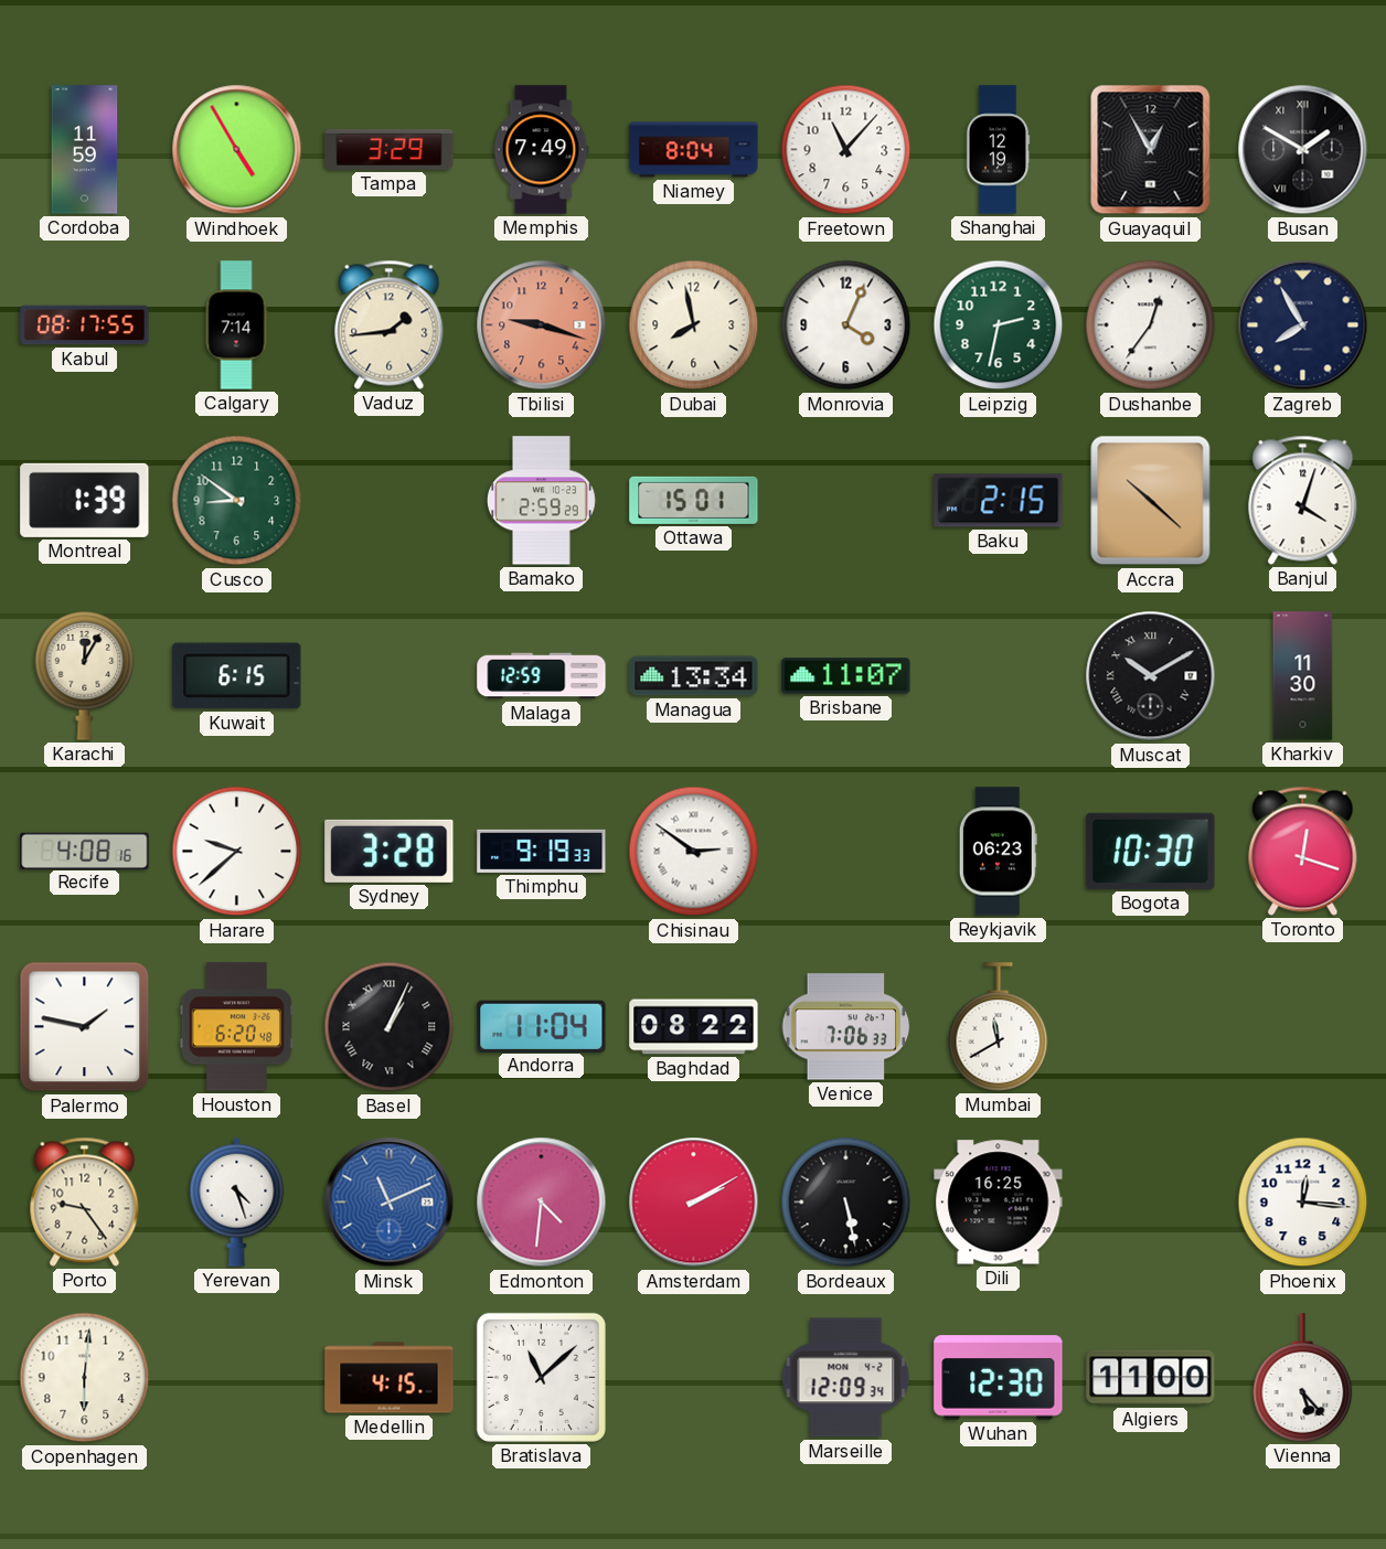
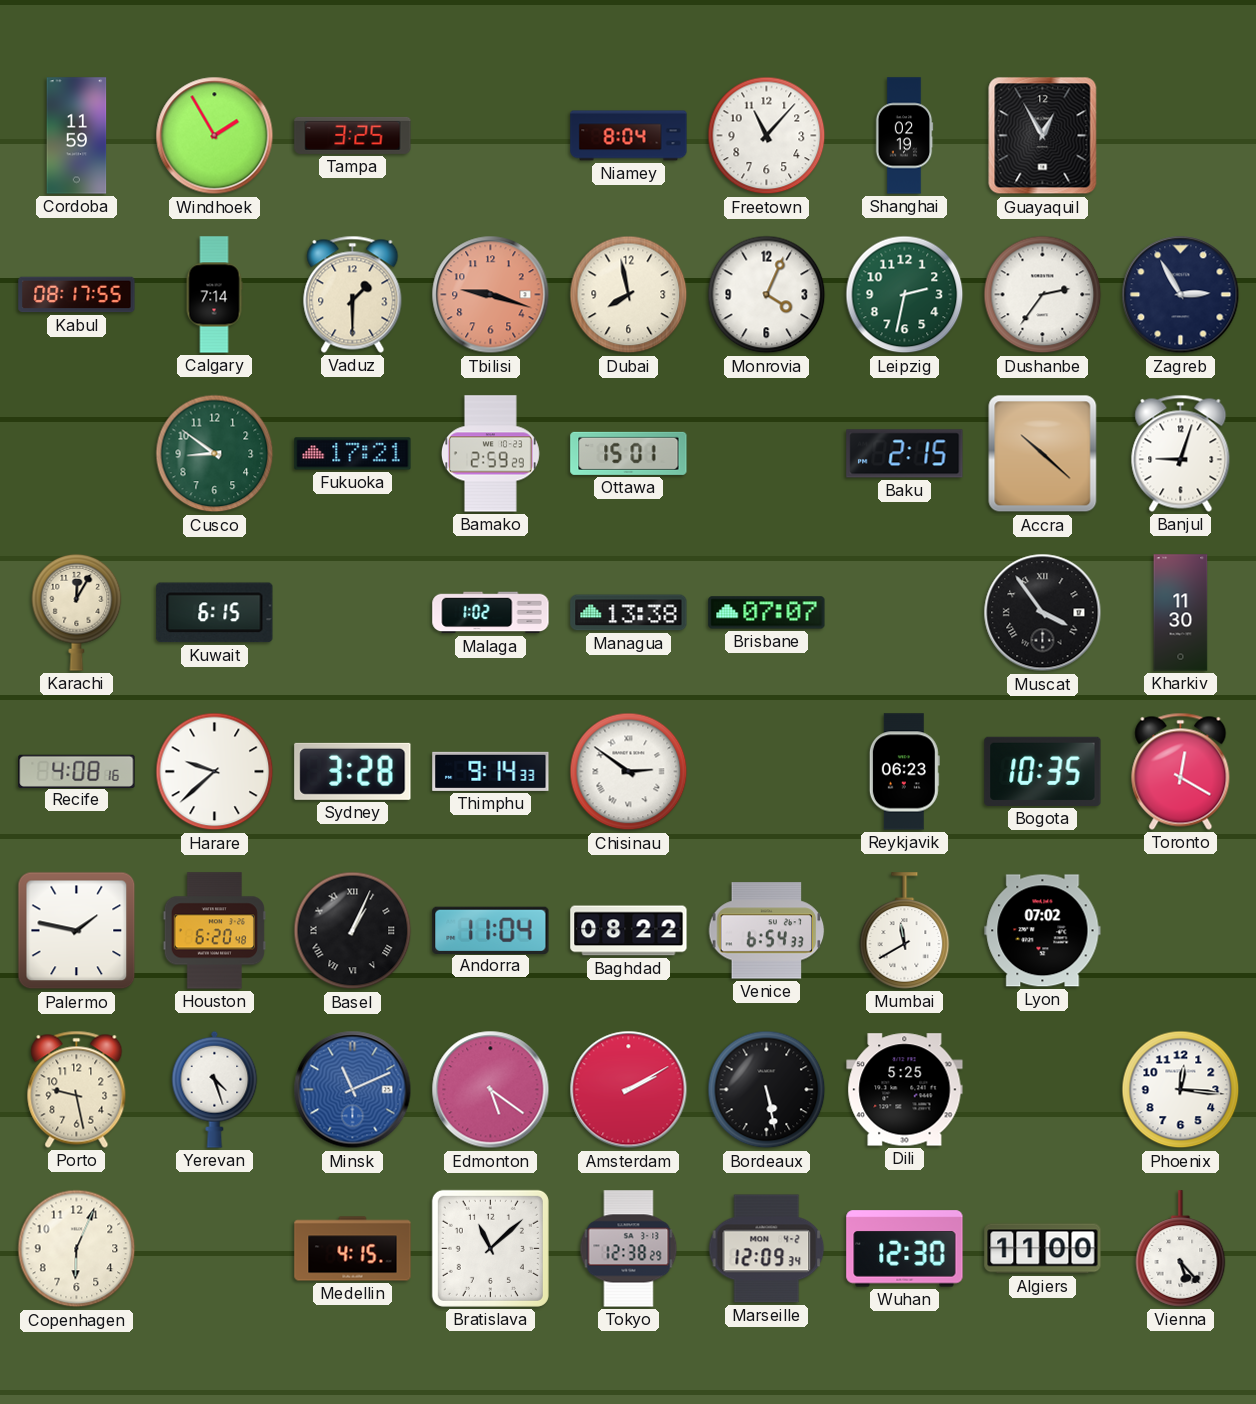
Windhoek: 4:55 -> 1:55
Tampa: 3:29 -> 3:25
Memphis: 7:49 -> none
Shanghai: 12:19 -> 02:19
Busan: 1:50 -> none
Vaduz: 1:44 -> 1:30
Dushanbe: 12:36 -> 2:36
Zagreb: 7:55 -> 2:55
Montreal: 1:39 -> none
Fukuoka: none -> 17:21
Banjul: 4:03 -> 9:03
Malaga: 12:59 -> 1:02
Managua: 13:34 -> 13:38
Brisbane: 11:07 -> 07:07
Muscat: 10:10 -> 3:54
Thimphu: 9:19 -> 9:14
Bogota: 10:30 -> 10:35
Toronto: 12:18 -> 12:20
Venice: 7:06 -> 6:54
Lyon: none -> 07:02
Porto: 9:24 -> 9:28
Edmonton: 4:31 -> 5:21
Dili: 16:25 -> 5:25
Copenhagen: 6:01 -> 6:04
Tokyo: none -> 12:38
